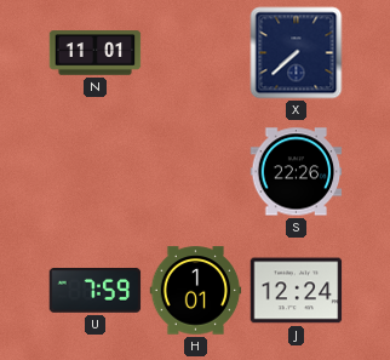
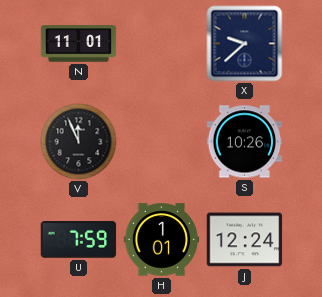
X: 7:38 -> 9:38
V: none -> 11:56
S: 22:26 -> 10:26
